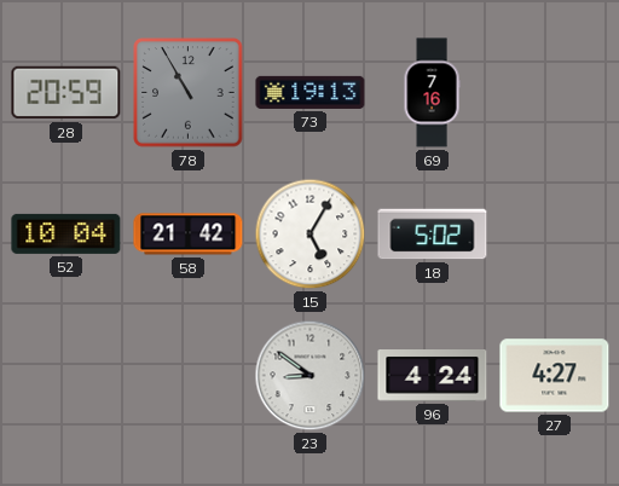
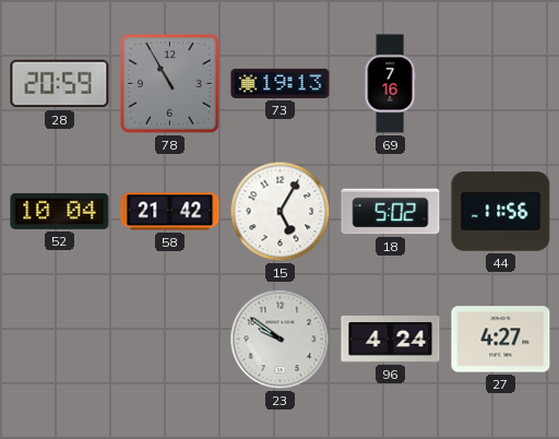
44: none -> 11:56
23: 8:51 -> 9:51
